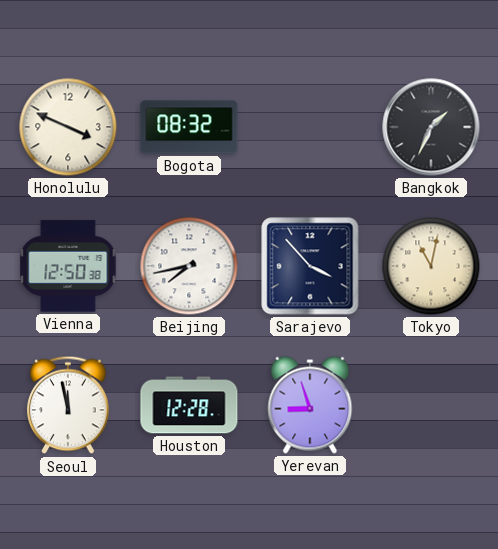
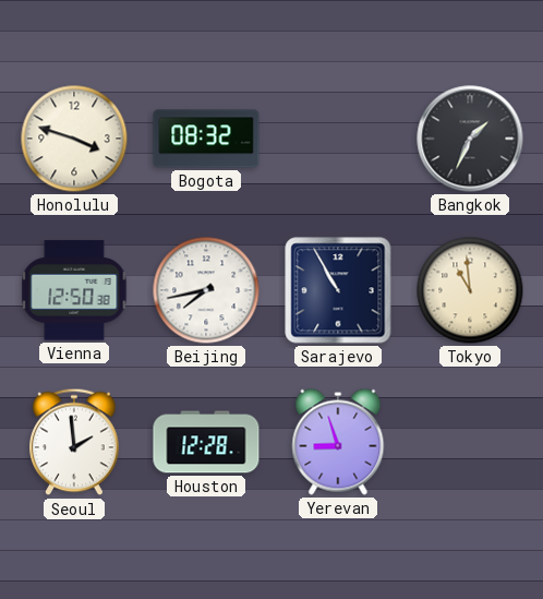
Honolulu: 3:49 -> 3:48
Sarajevo: 3:53 -> 10:55
Tokyo: 11:02 -> 10:59
Seoul: 11:58 -> 1:59
